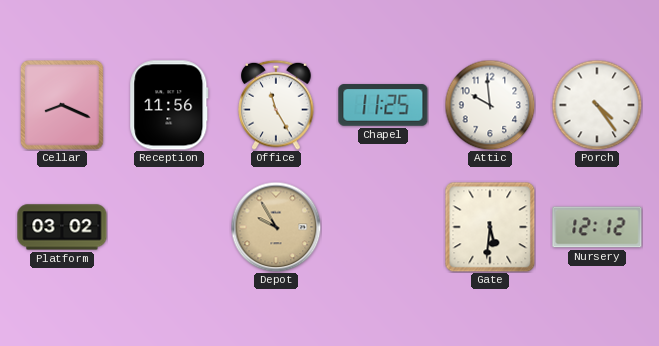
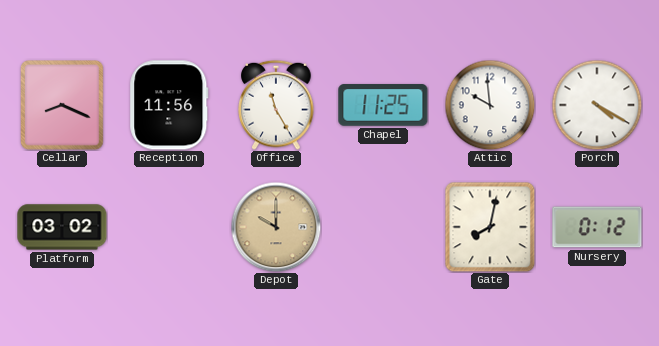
Porch: 4:24 -> 4:20
Depot: 9:55 -> 10:00
Gate: 5:31 -> 8:02
Nursery: 12:12 -> 0:12
